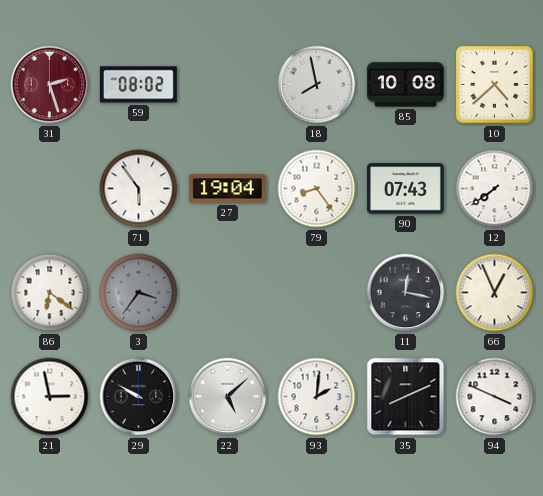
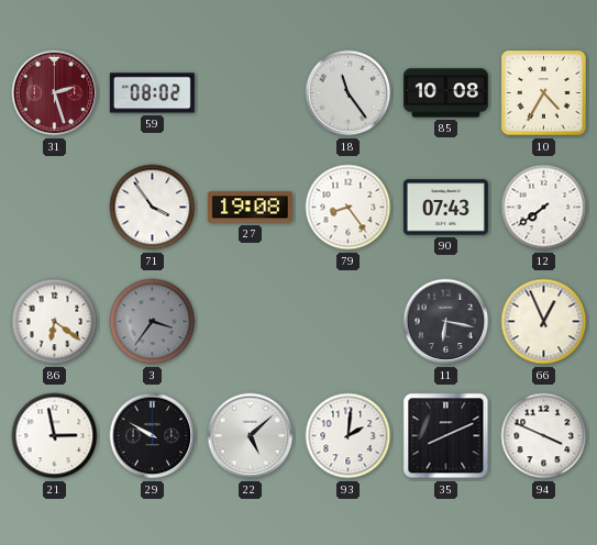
18: 7:58 -> 11:24
10: 4:38 -> 4:35
71: 5:54 -> 3:54
27: 19:04 -> 19:08
11: 12:17 -> 6:17
